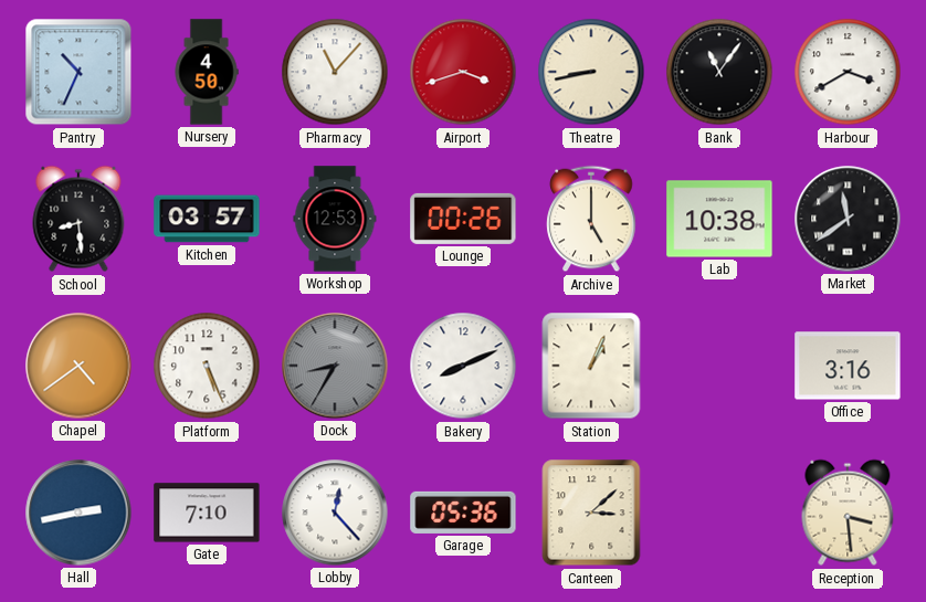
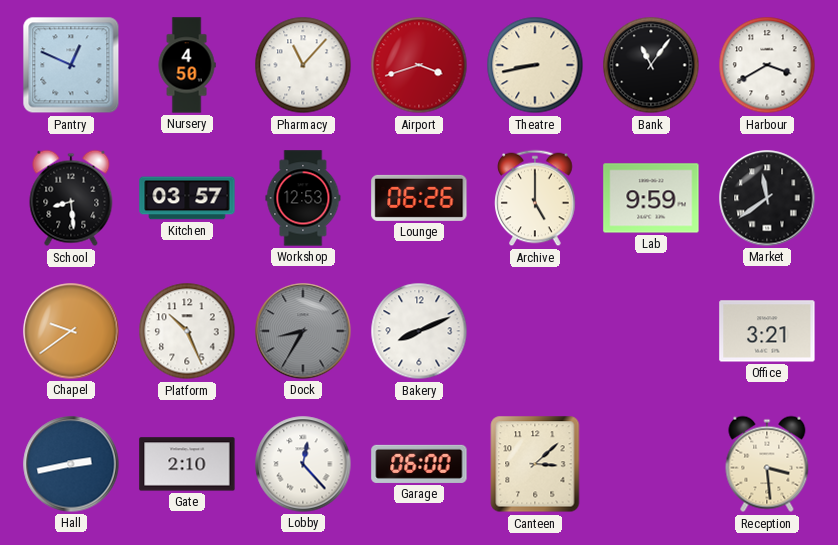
Pantry: 10:34 -> 12:49
Lounge: 00:26 -> 06:26
Lab: 10:38 -> 9:59
Chapel: 4:39 -> 9:39
Platform: 5:26 -> 10:26
Station: 1:04 -> none
Office: 3:16 -> 3:21
Gate: 7:10 -> 2:10
Garage: 05:36 -> 06:00
